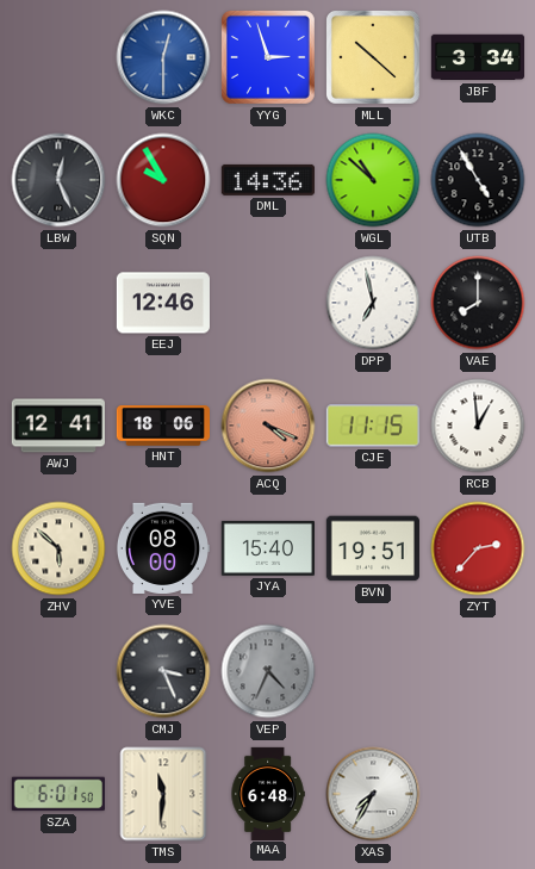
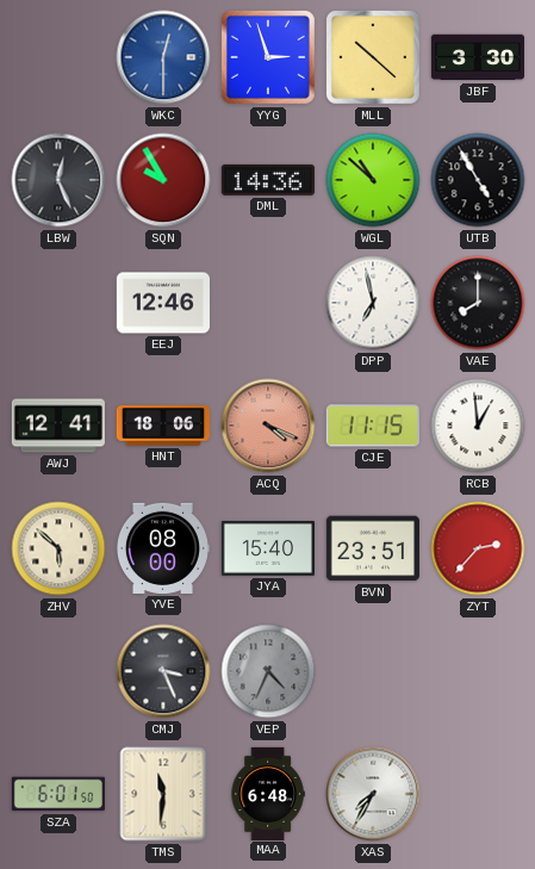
JBF: 3:34 -> 3:30
BVN: 19:51 -> 23:51
